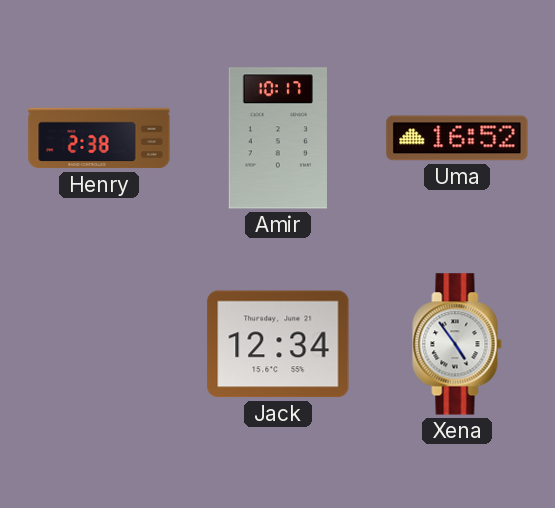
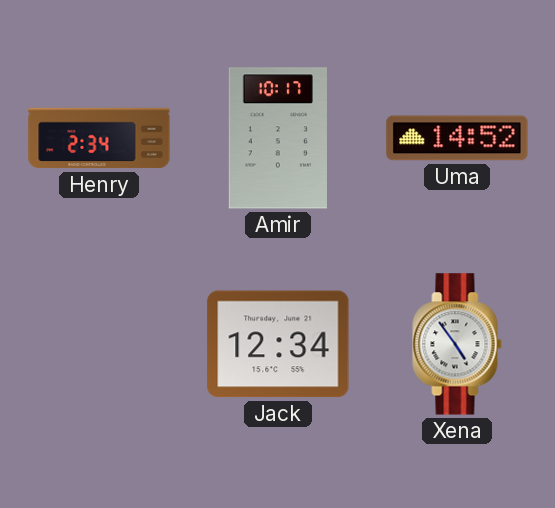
Henry: 2:38 -> 2:34
Uma: 16:52 -> 14:52
